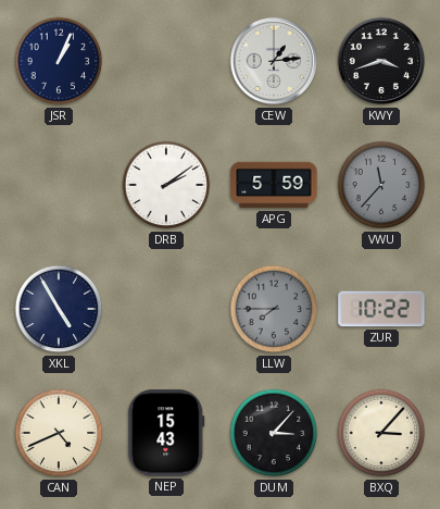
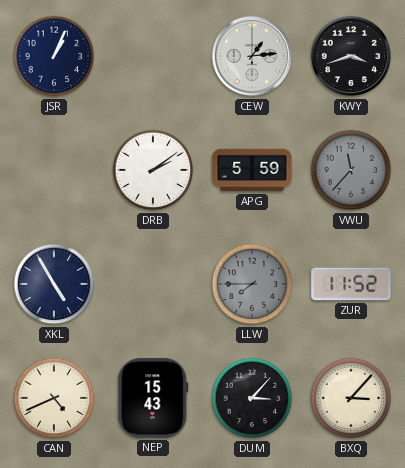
ZUR: 10:22 -> 11:52
